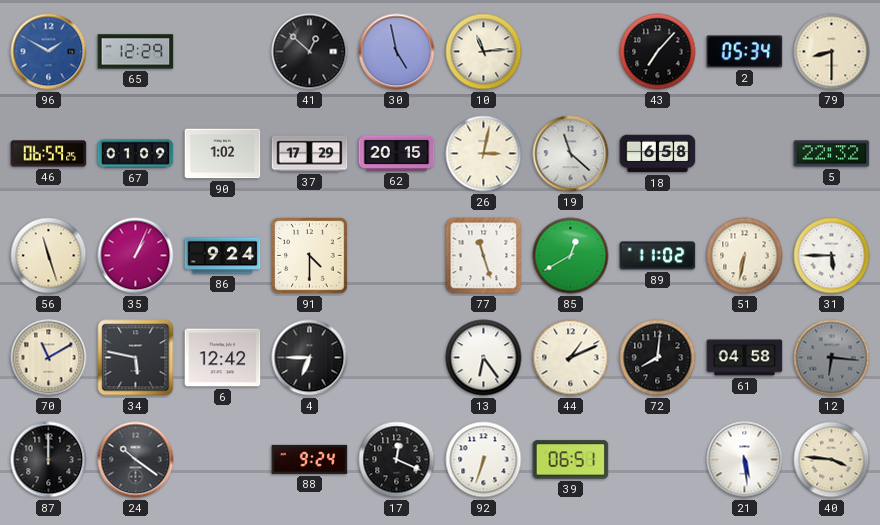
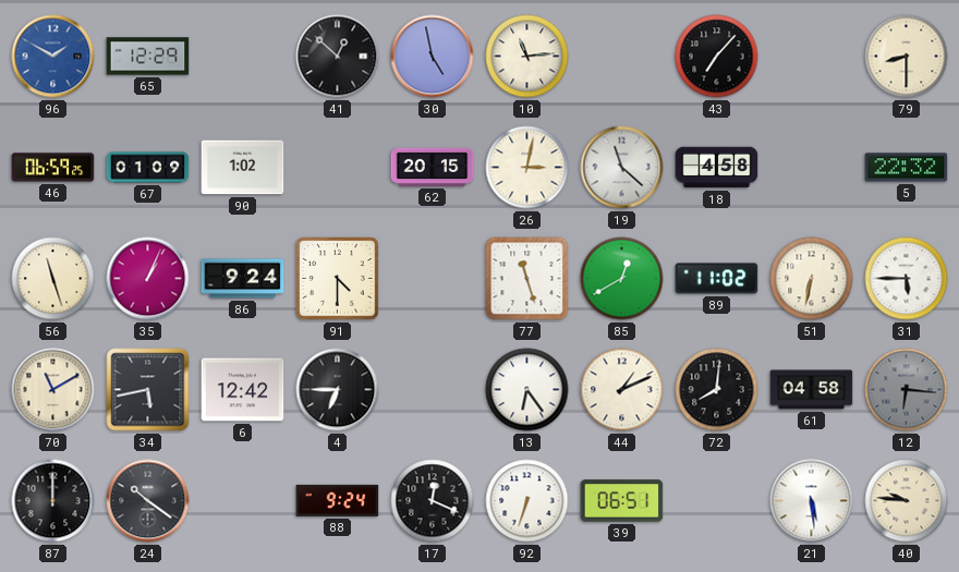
2: 05:34 -> none
37: 17:29 -> none
18: 6:58 -> 4:58
34: 5:47 -> 5:43
40: 3:46 -> 9:46
